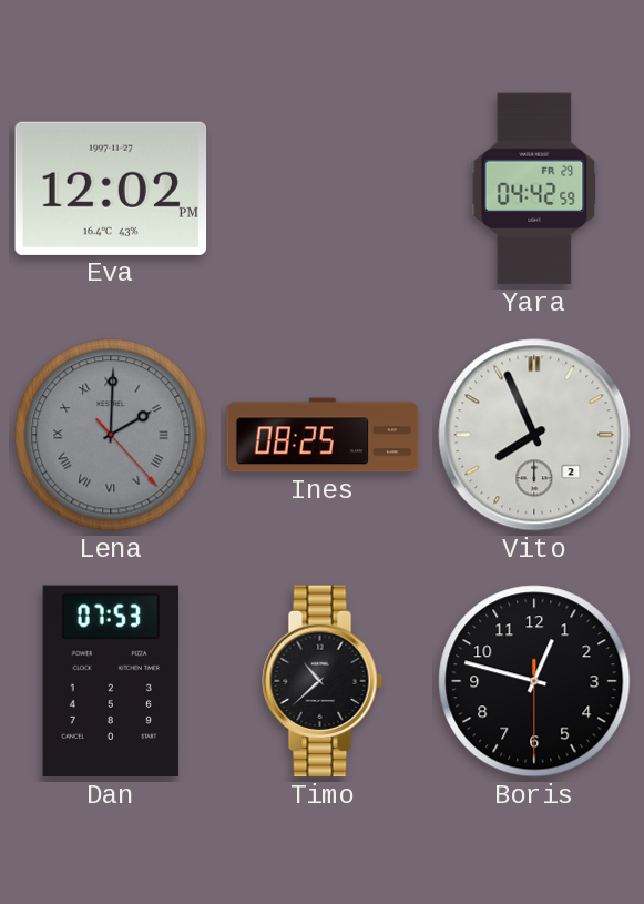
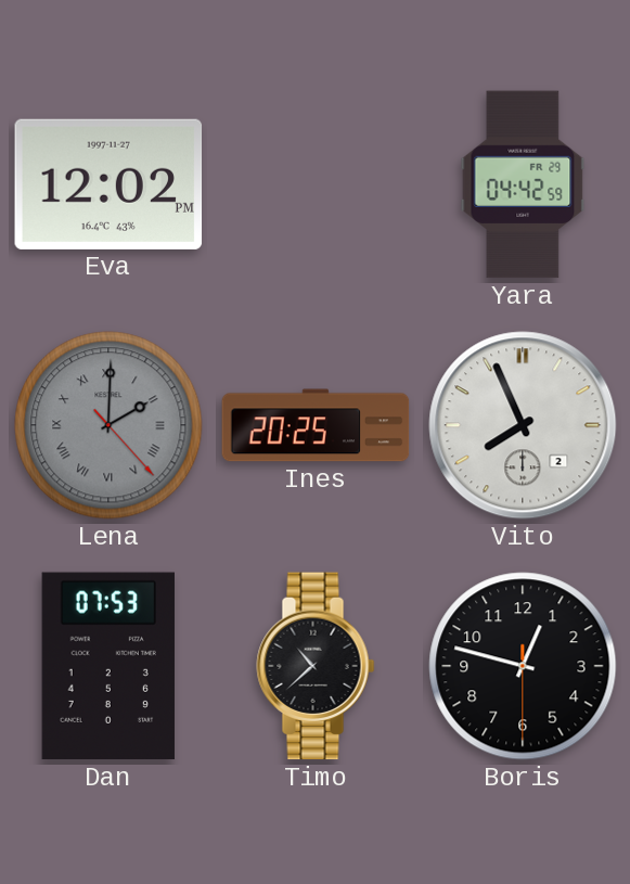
Ines: 08:25 -> 20:25
